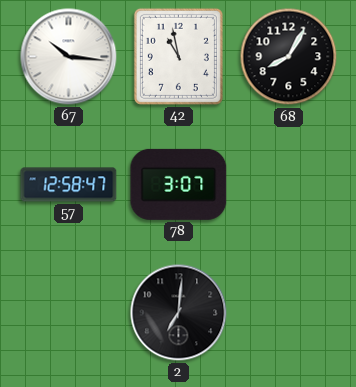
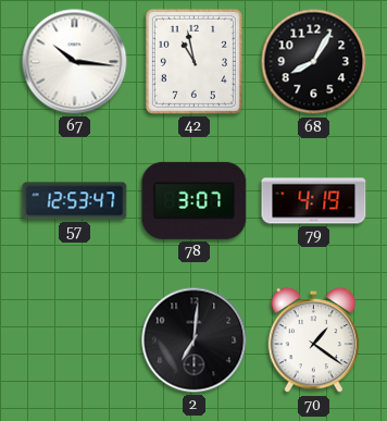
57: 12:58 -> 12:53
79: none -> 4:19
70: none -> 1:21
